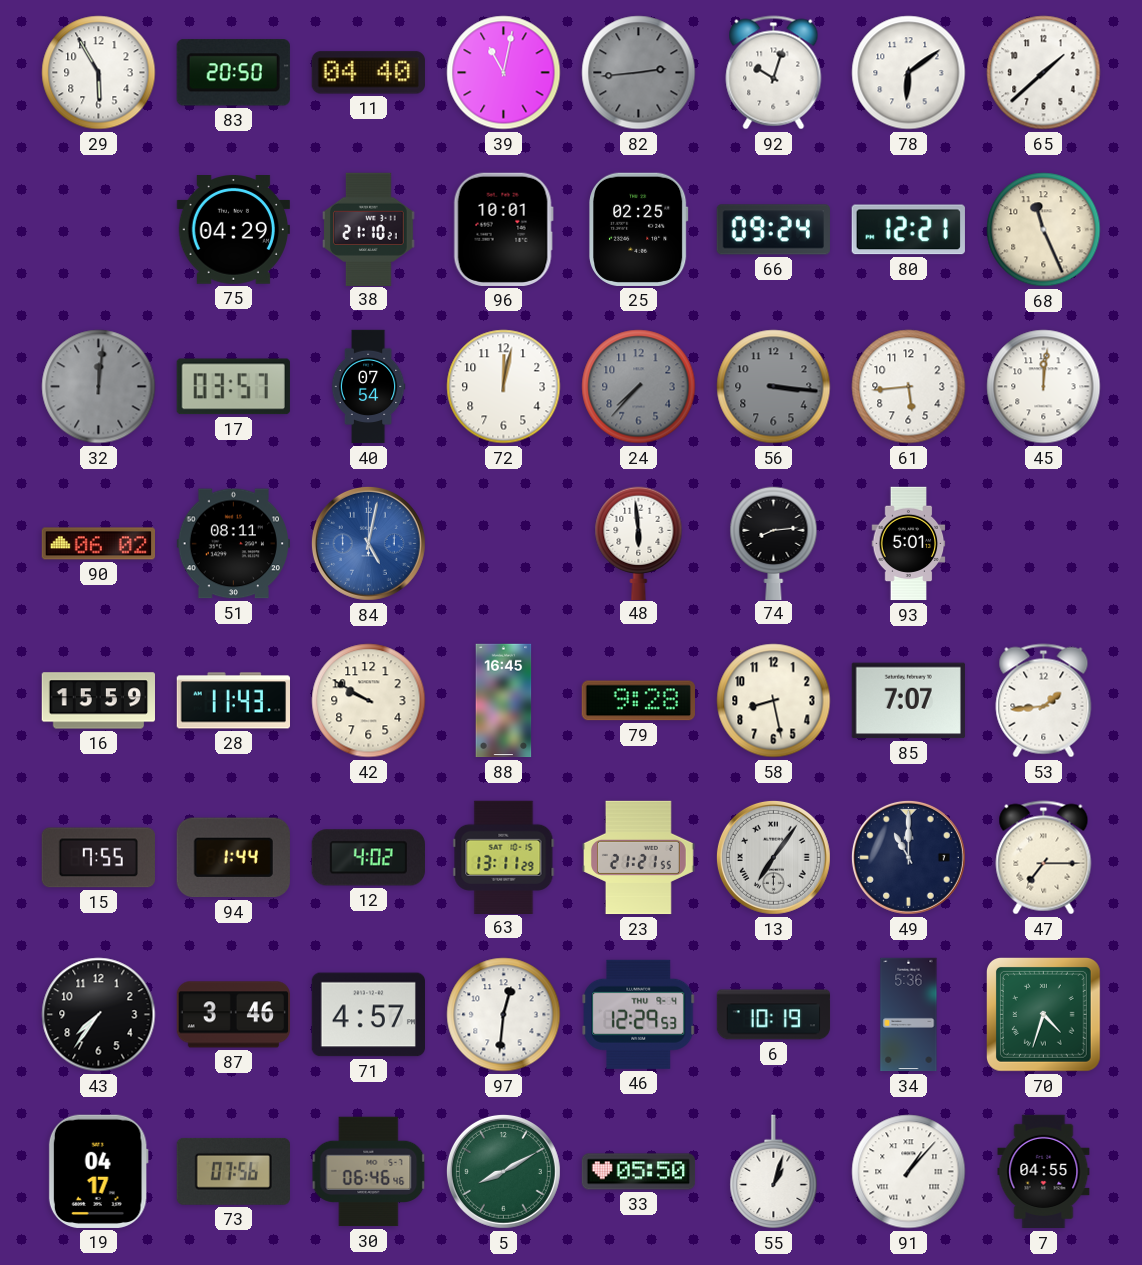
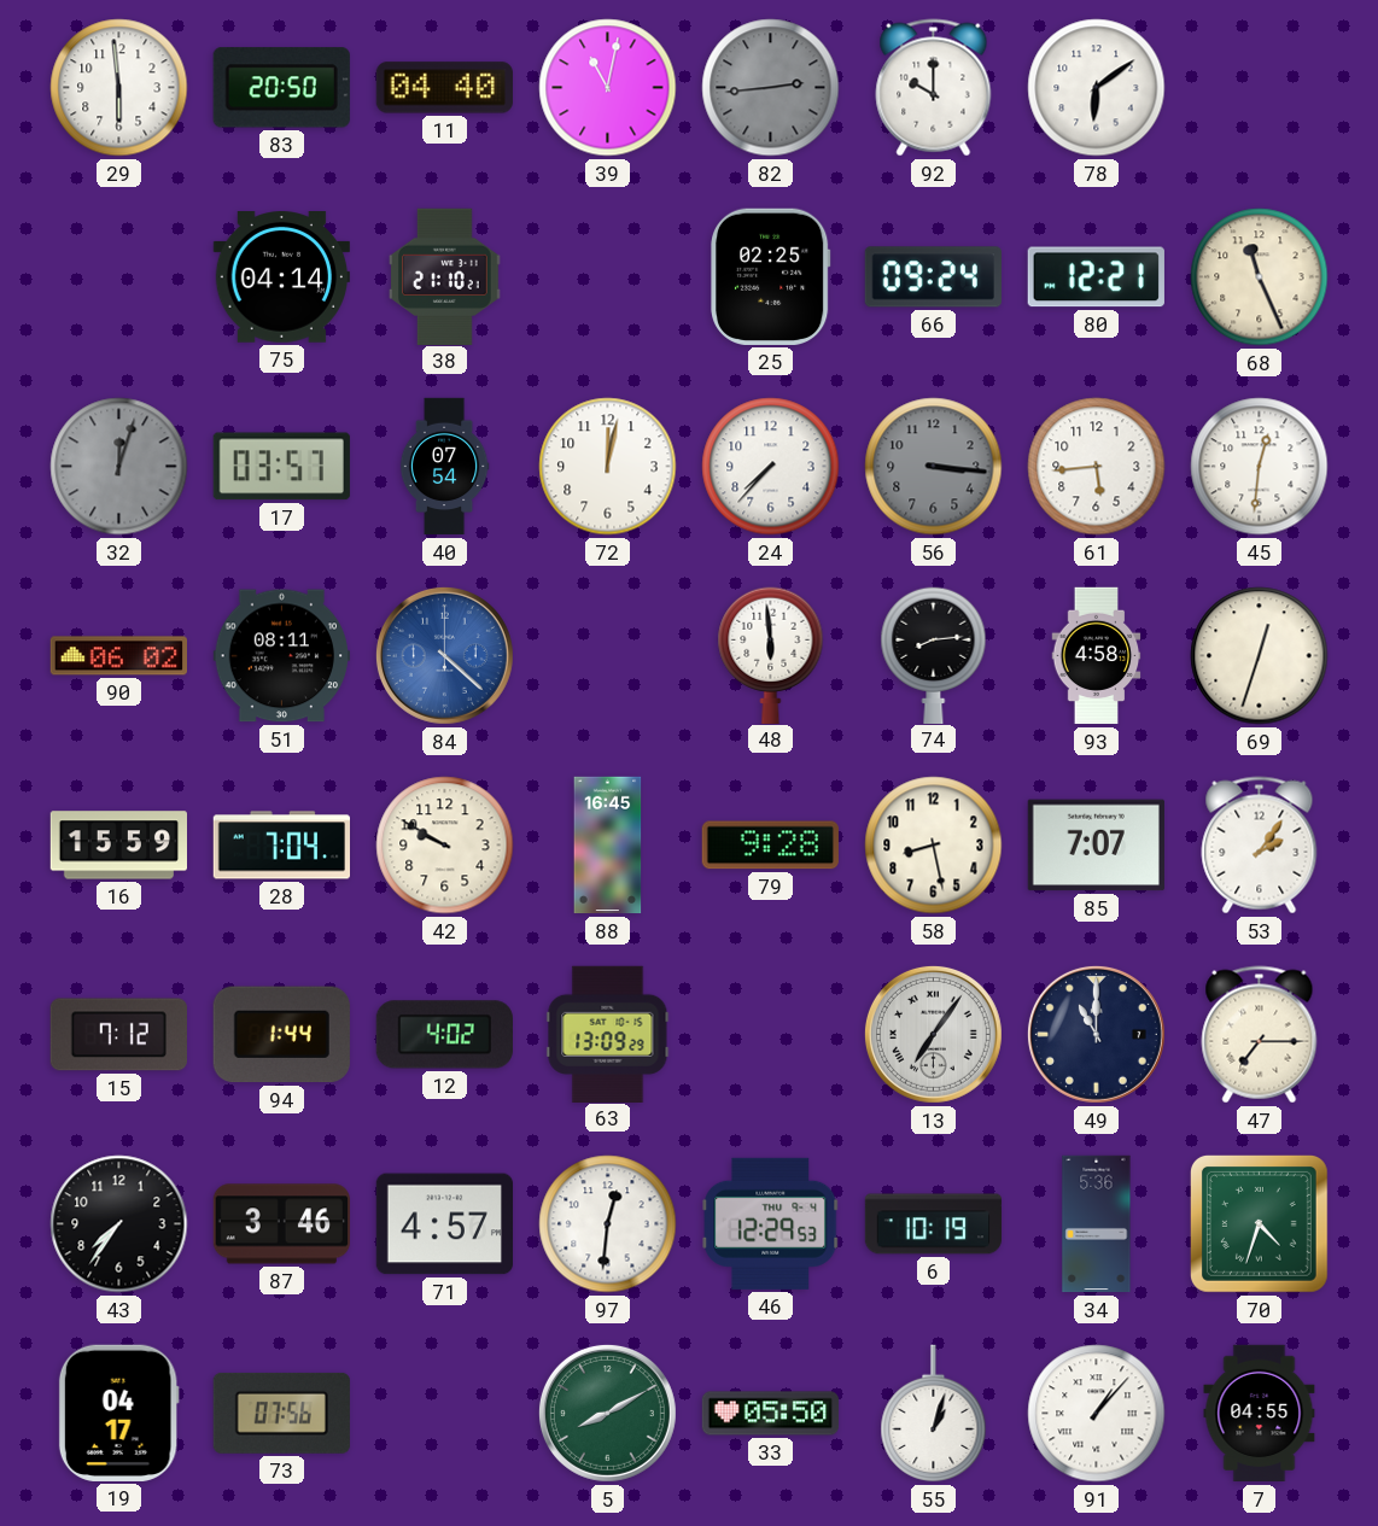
29: 5:55 -> 5:59
92: 10:03 -> 10:00
65: 1:38 -> none
75: 04:29 -> 04:14
96: 10:01 -> none
32: 12:01 -> 12:03
24 dial: grey -> white
45: 12:01 -> 12:31
84: 5:02 -> 4:22
93: 5:01 -> 4:58
69: none -> 12:33
28: 11:43 -> 7:04
53: 1:44 -> 2:06
15: 7:55 -> 7:12
63: 13:11 -> 13:09
23: 21:21 -> none
30: 06:46 -> none
